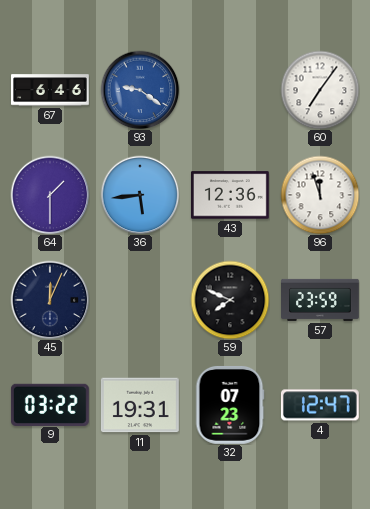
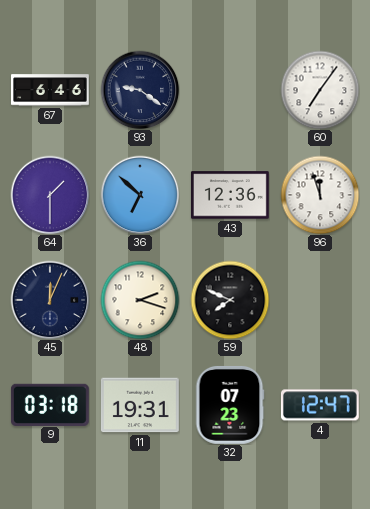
93 dial: blue -> navy
36: 5:44 -> 6:52
48: none -> 2:18
57: 23:59 -> none
9: 03:22 -> 03:18
